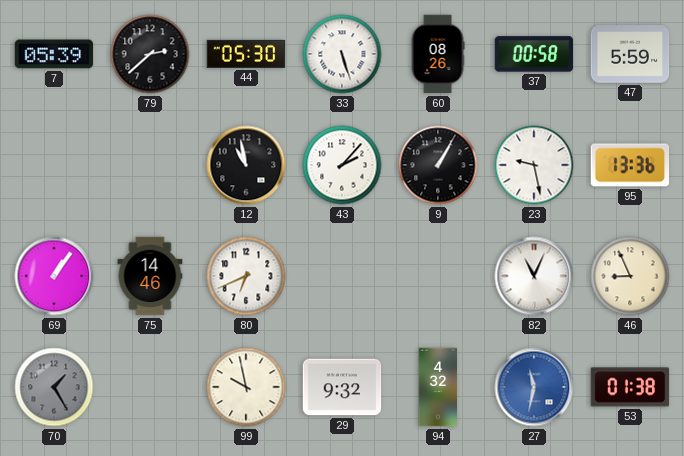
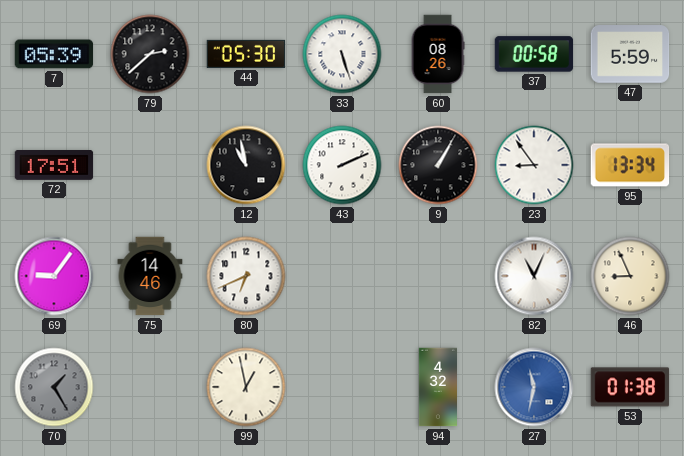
72: none -> 17:51
43: 2:07 -> 2:11
23: 9:28 -> 8:54
95: 13:36 -> 13:34
69: 1:06 -> 9:06
99: 9:58 -> 12:58
29: 9:32 -> none
